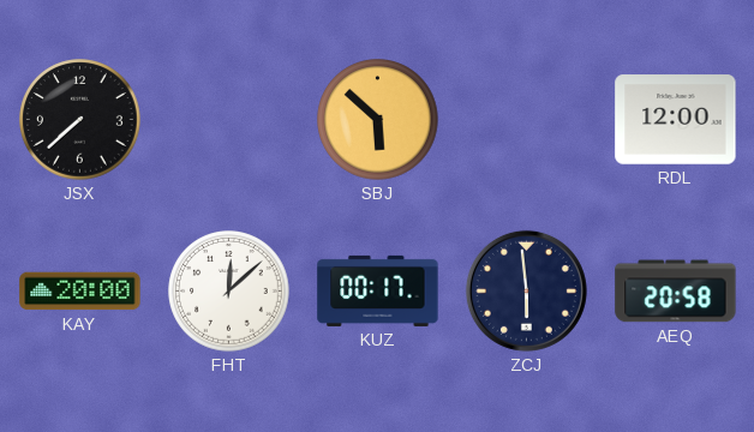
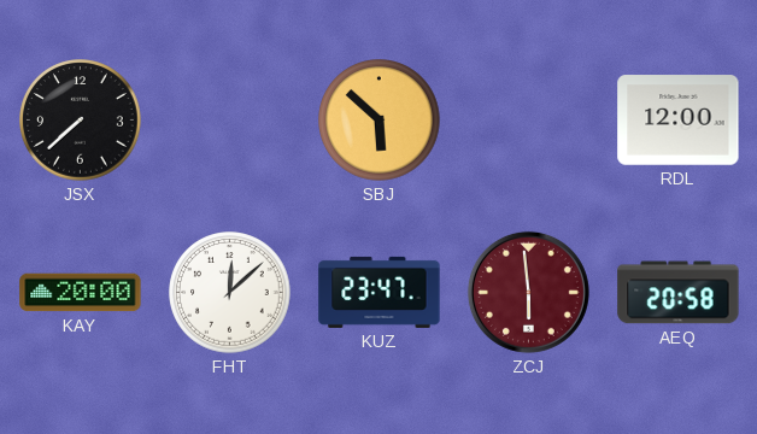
KUZ: 00:17 -> 23:47
ZCJ dial: navy -> burgundy
